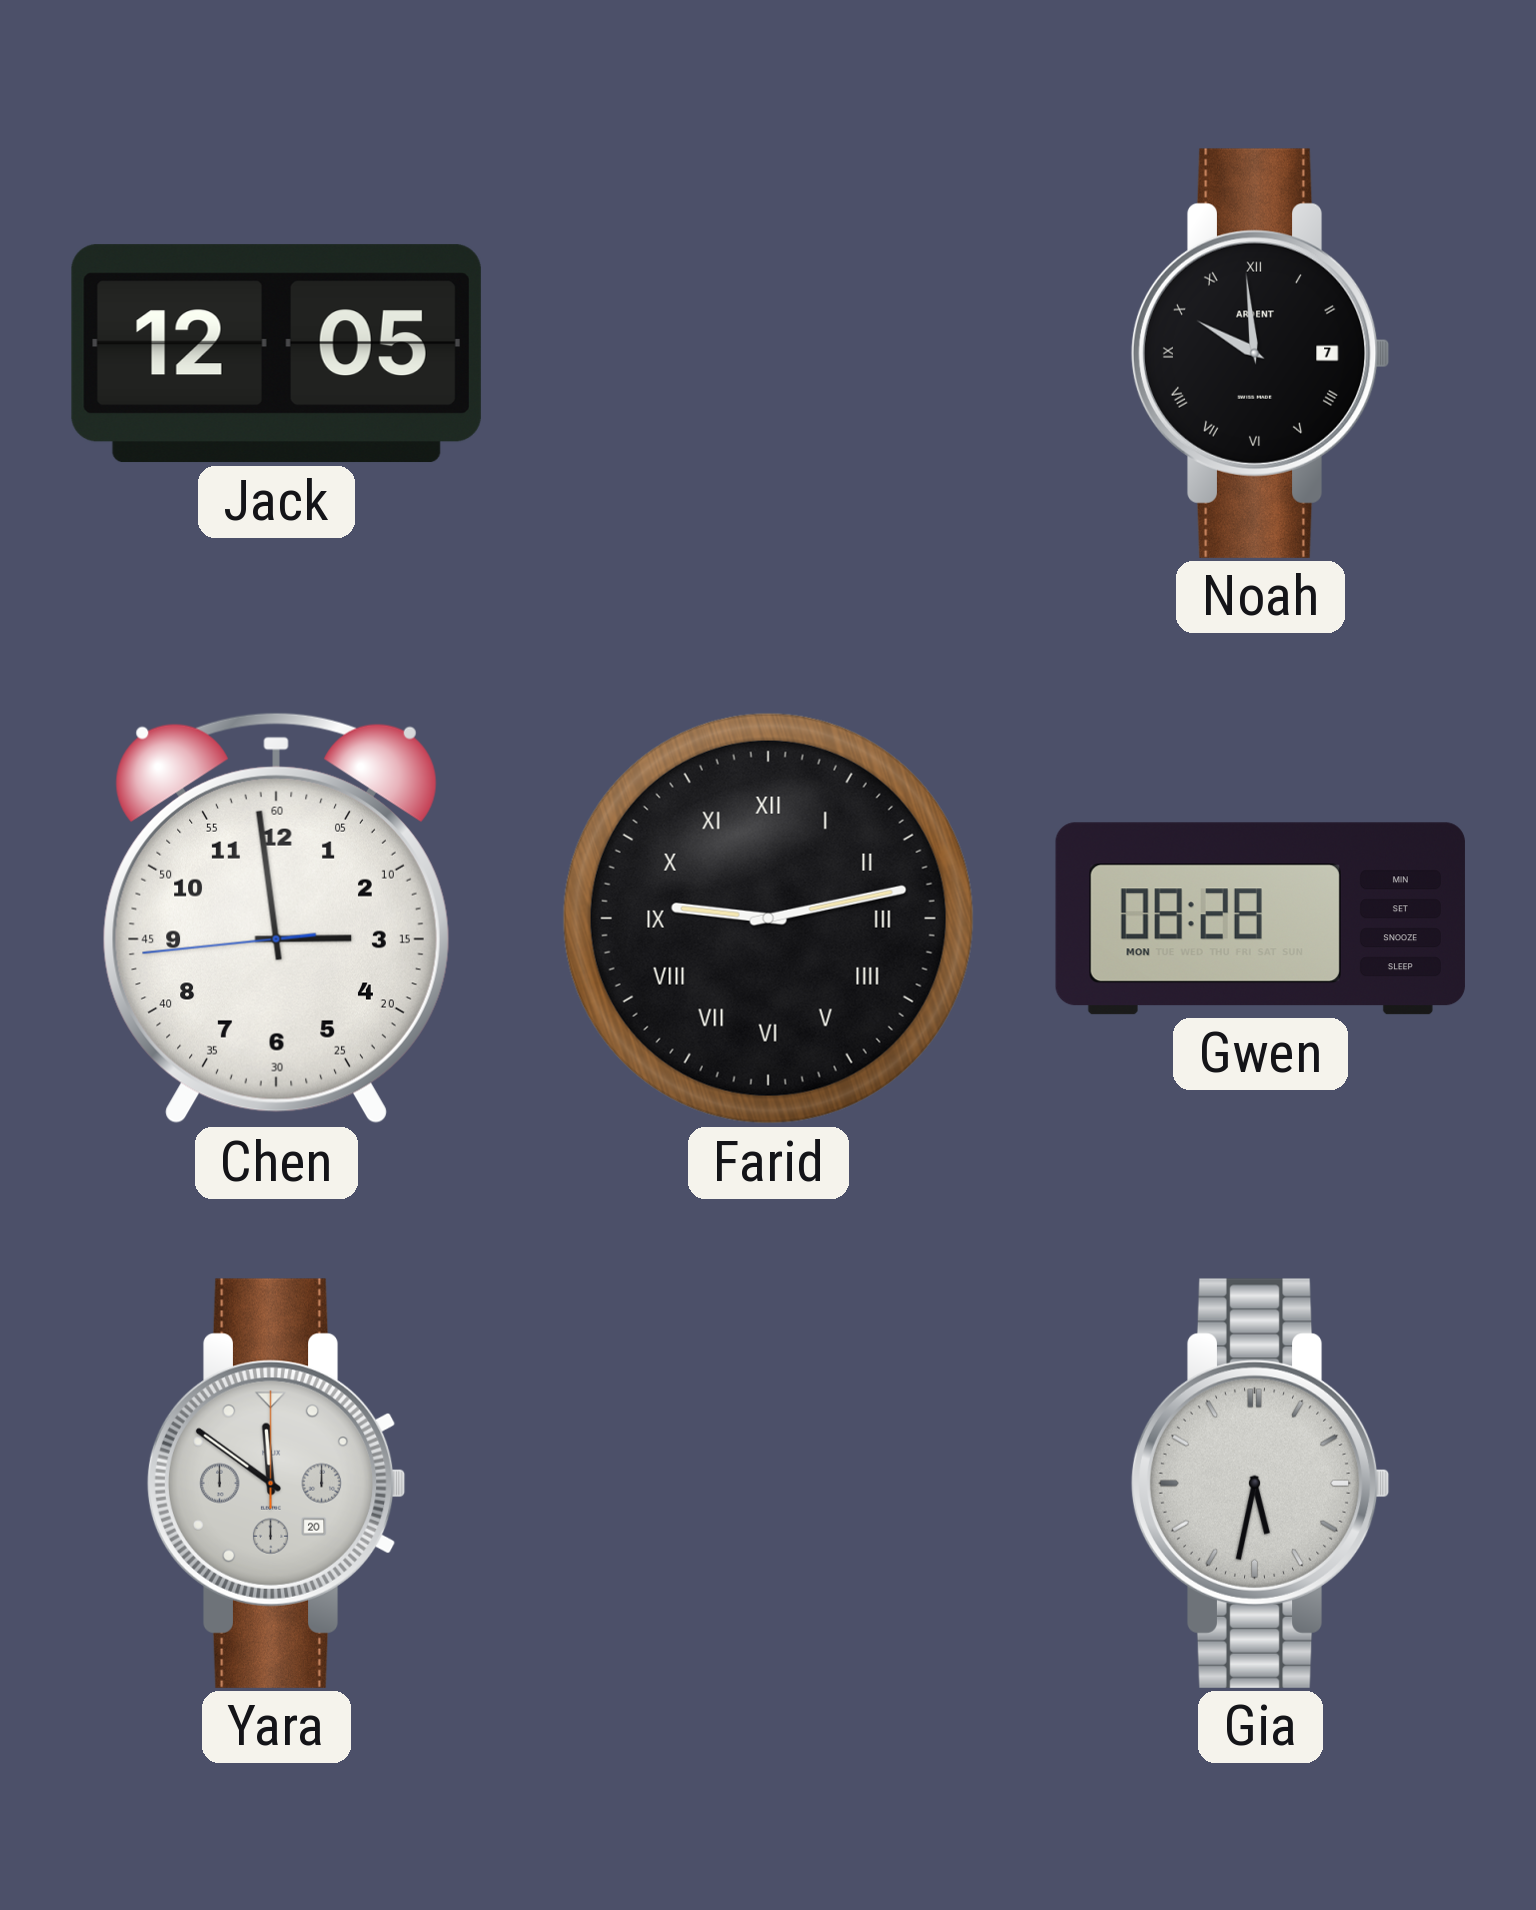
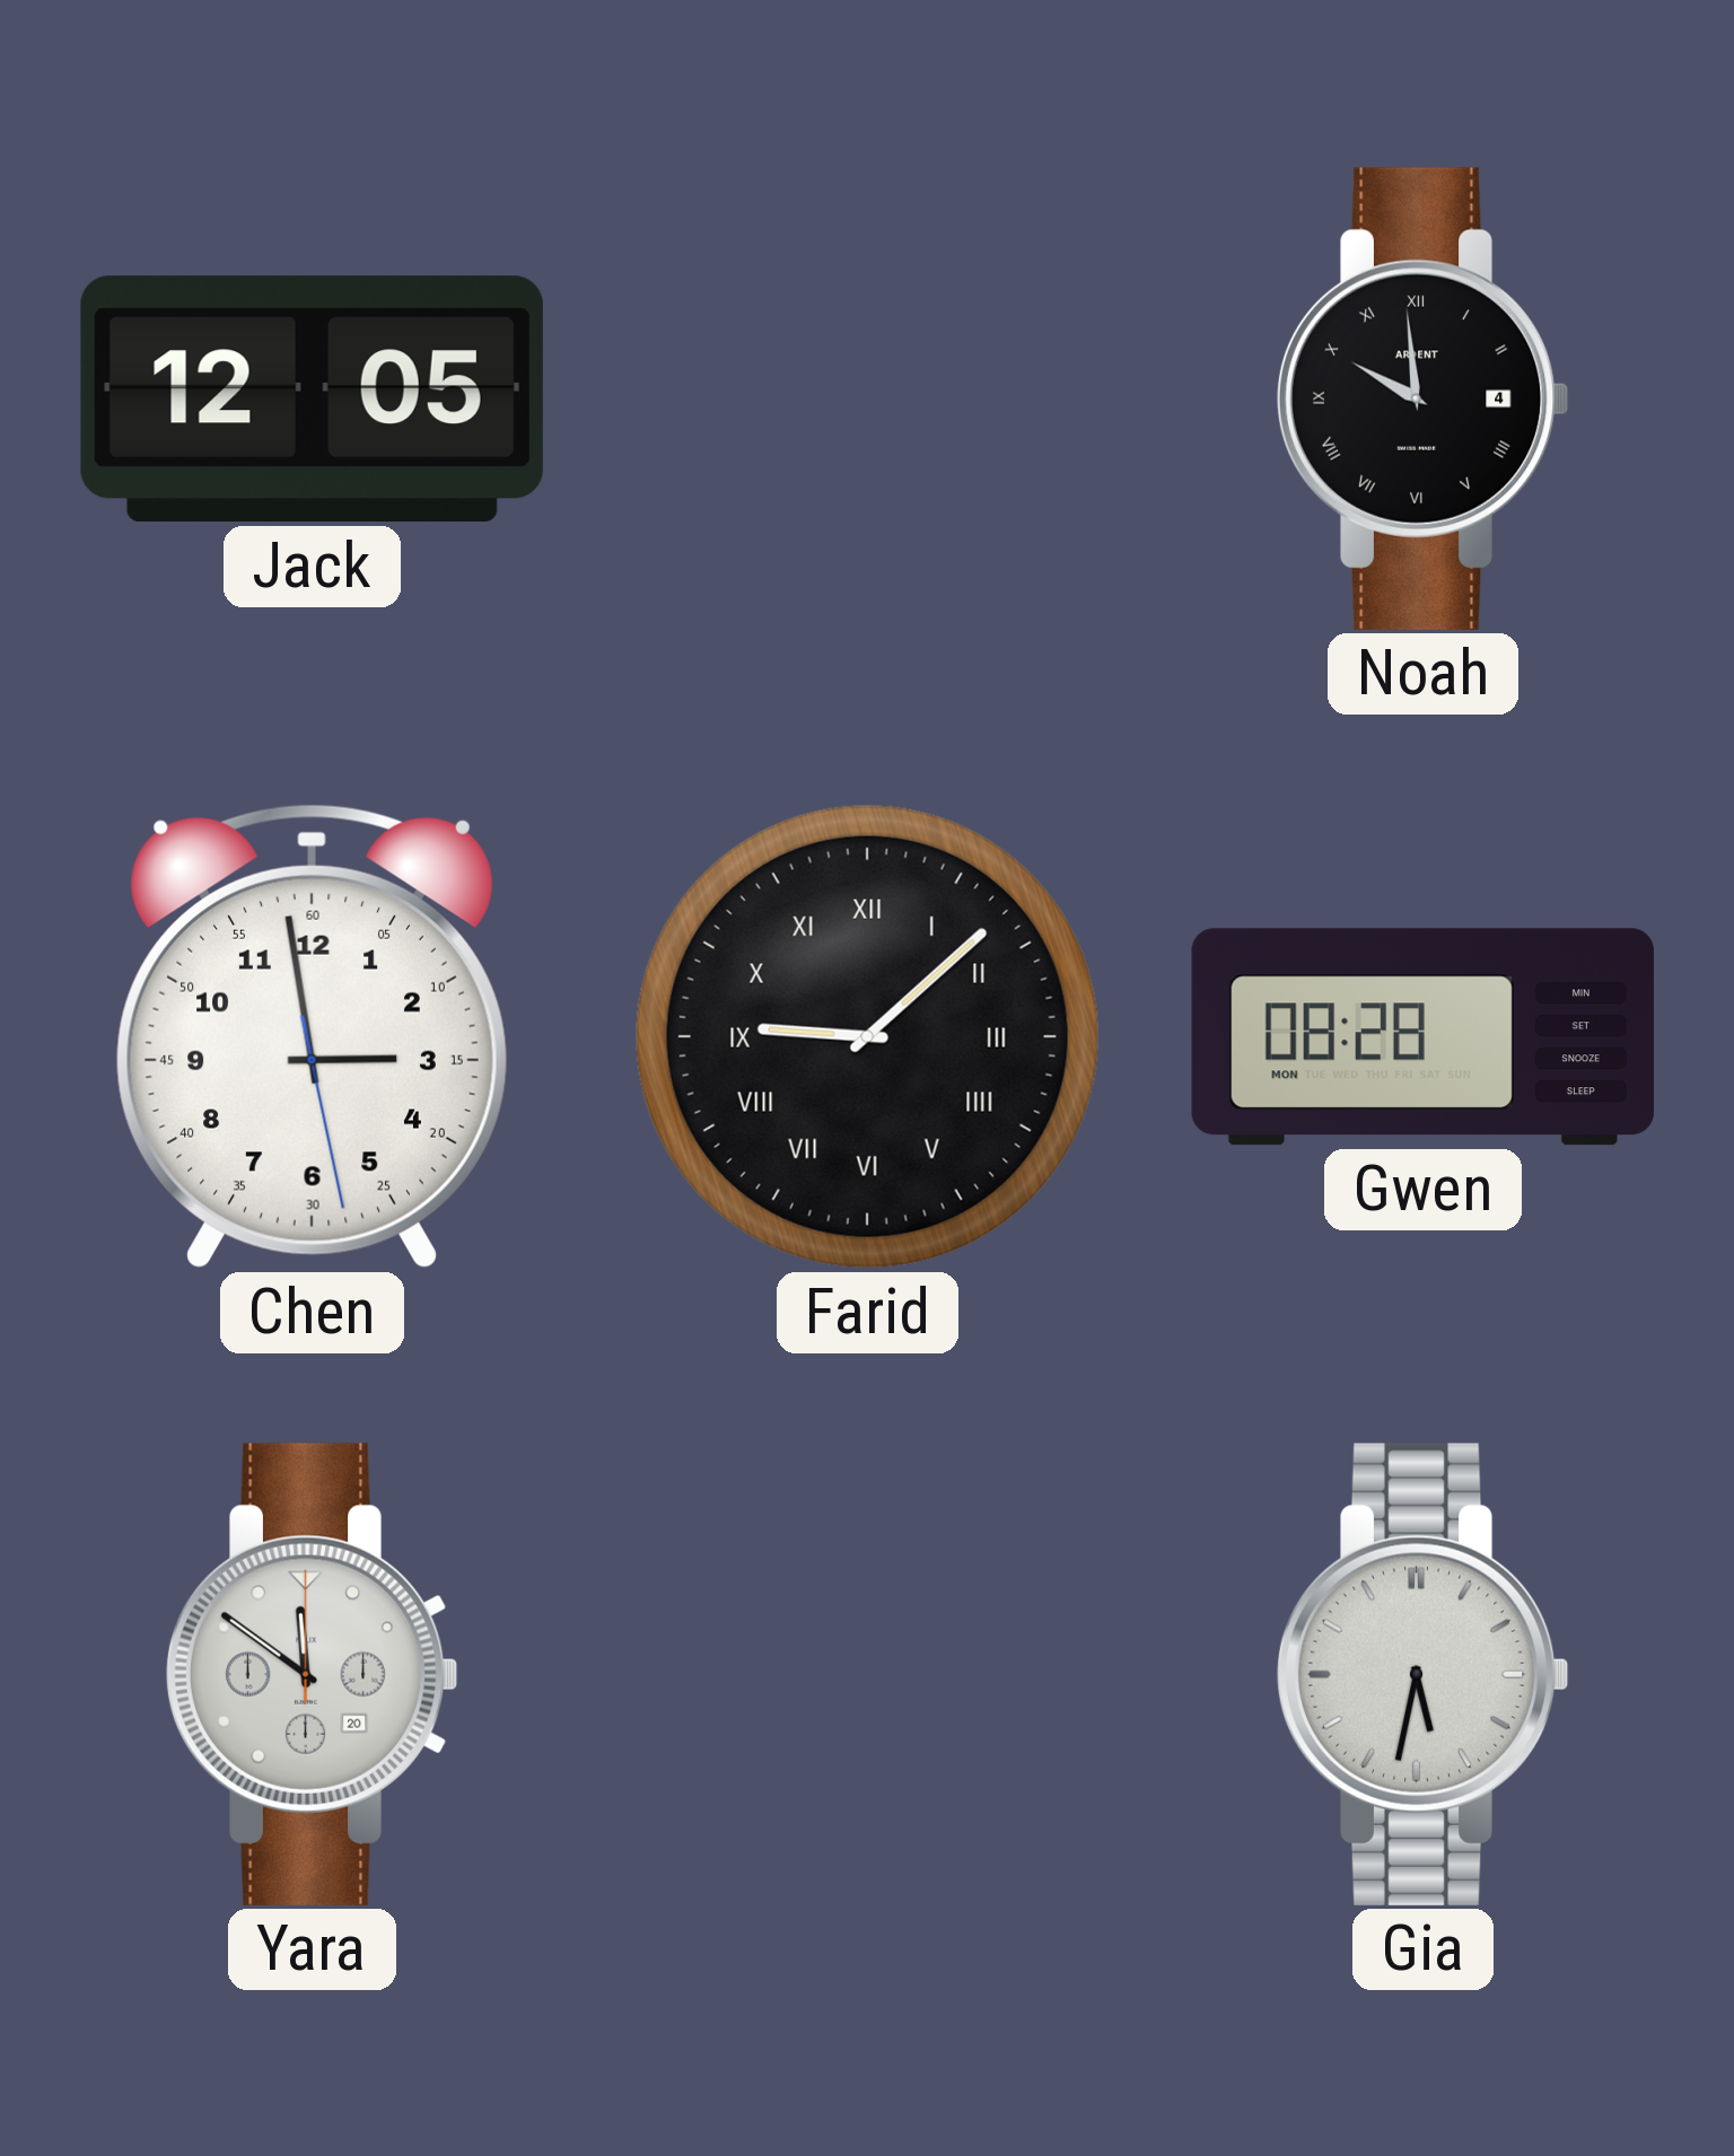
Noah date: 7 -> 4
Chen: 2:58:44 -> 2:58:28
Farid: 9:13 -> 9:08
